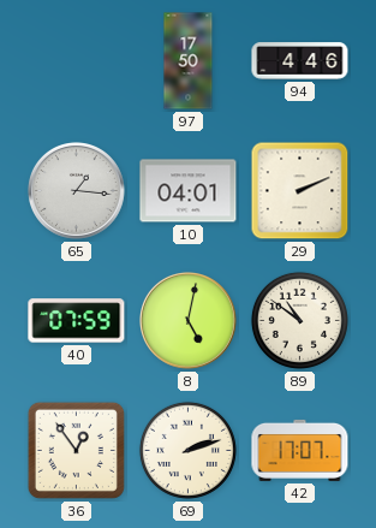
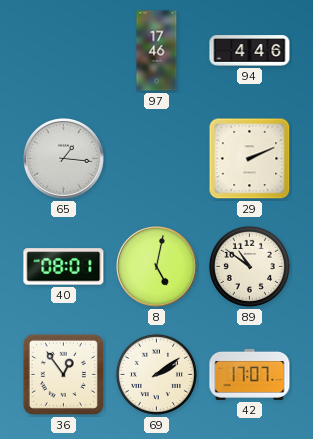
97: 17:50 -> 17:46
10: 04:01 -> none
40: 07:59 -> 08:01
69: 2:12 -> 2:09
